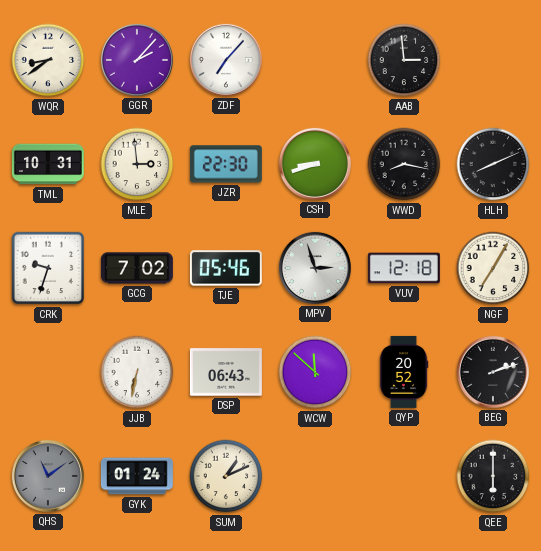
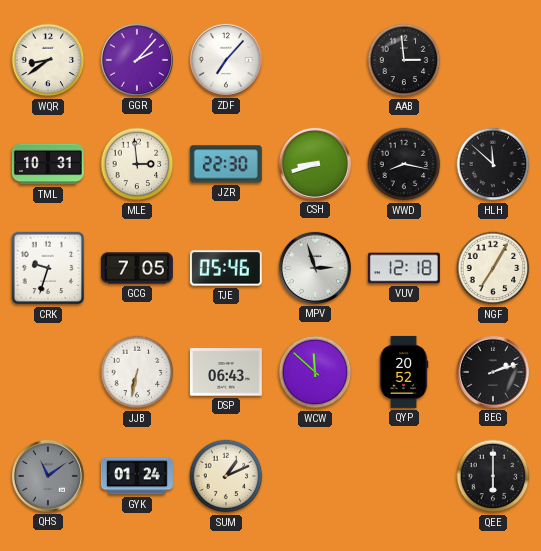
HLH: 8:11 -> 11:52
GCG: 7:02 -> 7:05
